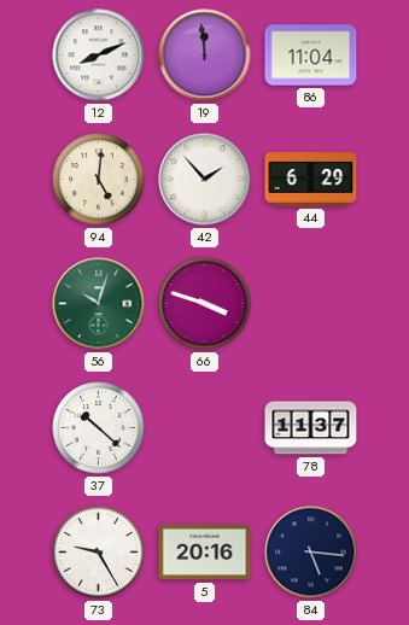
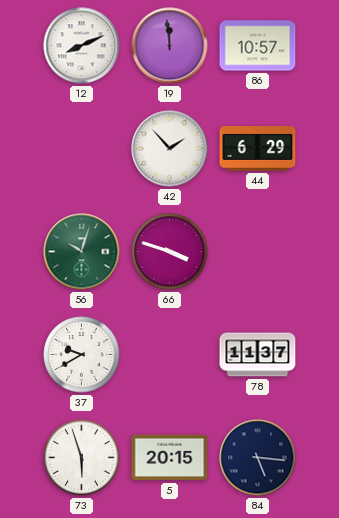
86: 11:04 -> 10:57
94: 5:01 -> none
37: 10:22 -> 9:40
73: 9:25 -> 5:57
5: 20:16 -> 20:15
